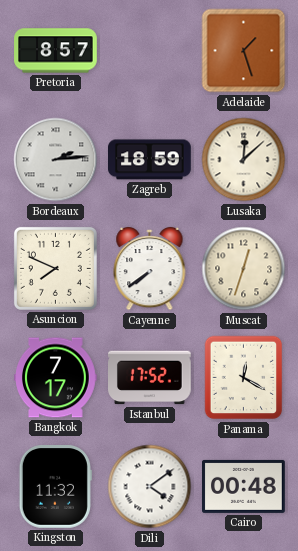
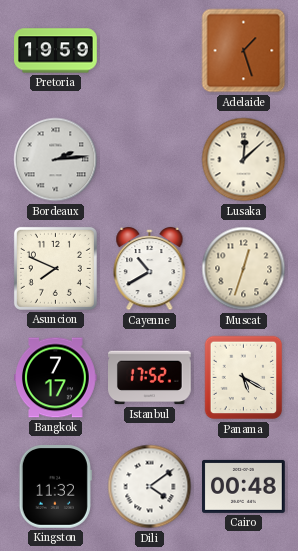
Pretoria: 8:57 -> 19:59
Zagreb: 18:59 -> none
Cayenne: 7:39 -> 10:40
Panama: 12:20 -> 5:20
